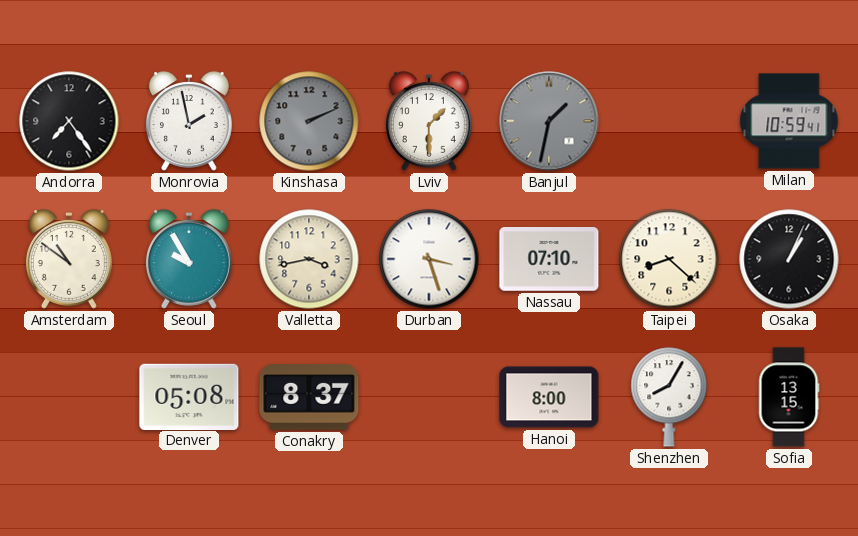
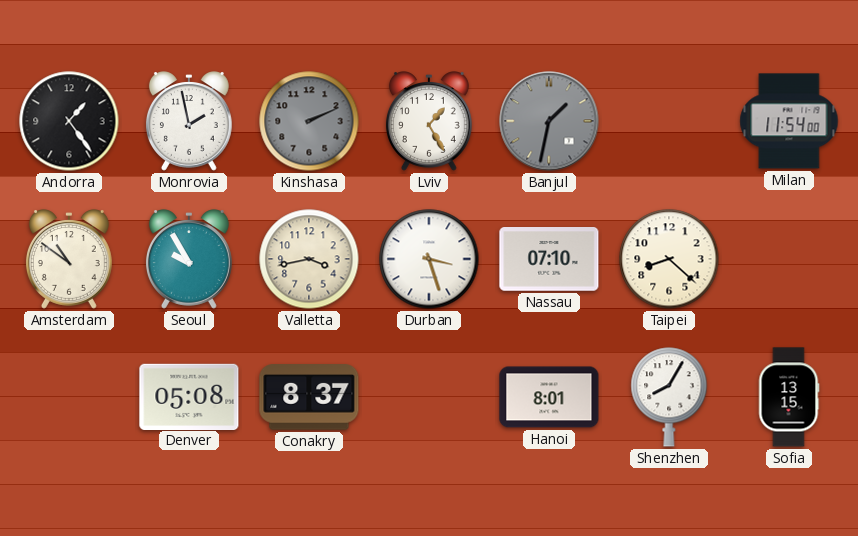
Andorra: 7:24 -> 1:24
Lviv: 1:30 -> 1:25
Milan: 10:59 -> 11:54
Osaka: 1:04 -> none
Hanoi: 8:00 -> 8:01
